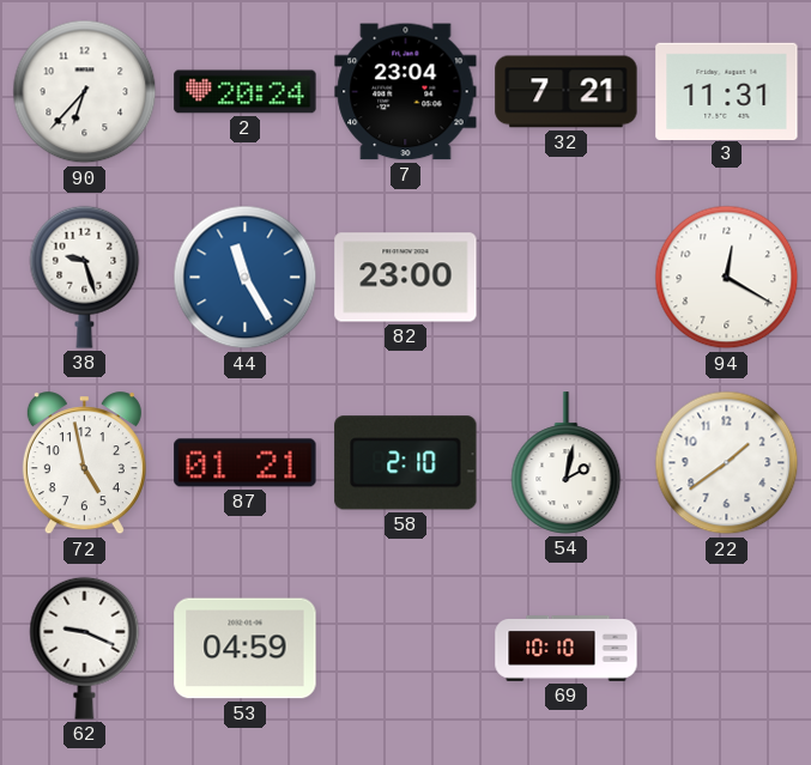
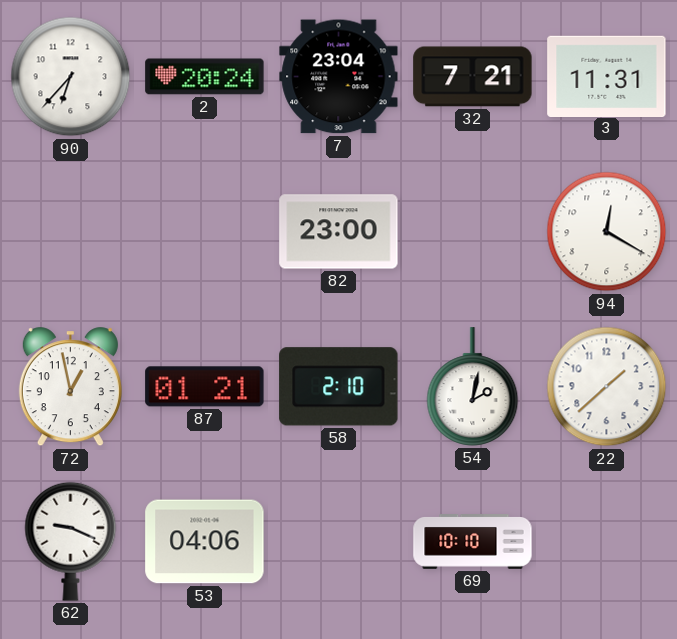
38: 9:27 -> none
44: 11:25 -> none
72: 4:58 -> 12:58
22: 1:39 -> 1:38
53: 04:59 -> 04:06
